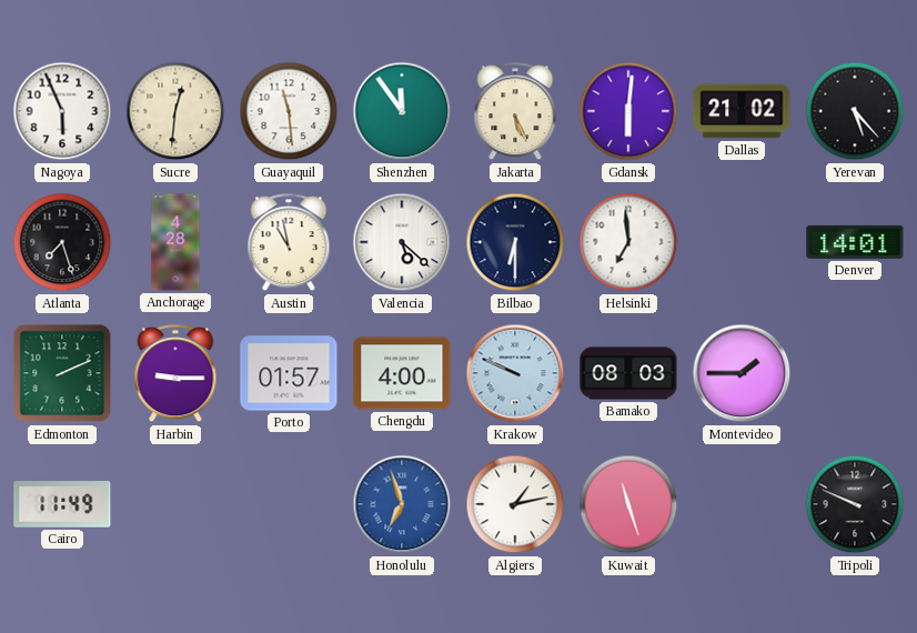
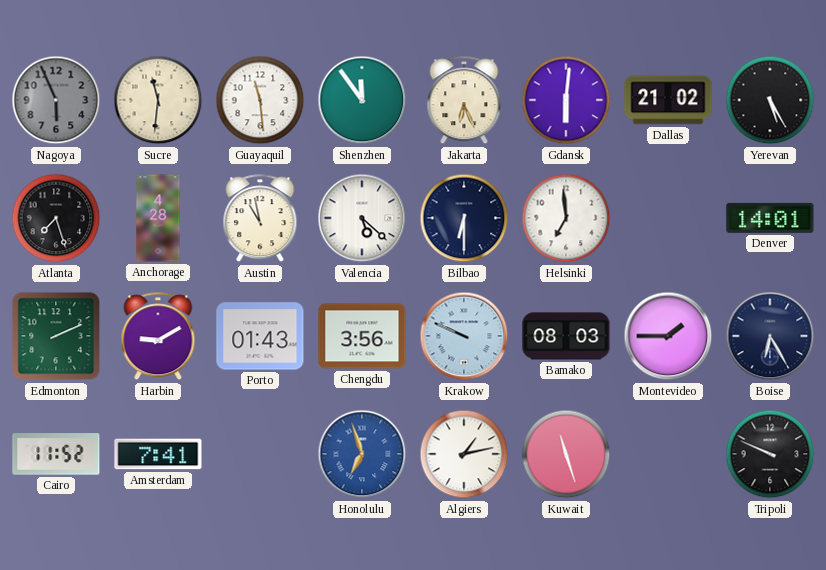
Nagoya dial: white -> grey
Sucre: 12:31 -> 11:31
Jakarta: 5:26 -> 6:26
Yerevan: 5:23 -> 5:25
Harbin: 9:15 -> 9:10
Porto: 01:57 -> 01:43
Chengdu: 4:00 -> 3:56
Boise: none -> 6:25
Cairo: 11:49 -> 11:52
Amsterdam: none -> 7:41
